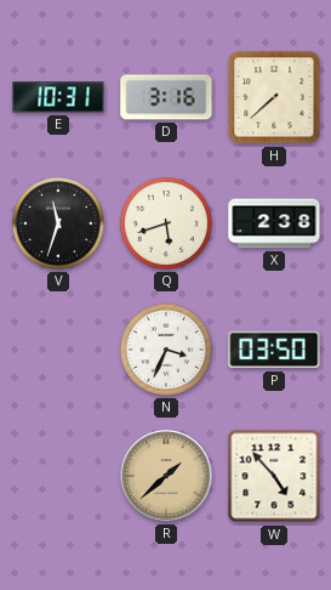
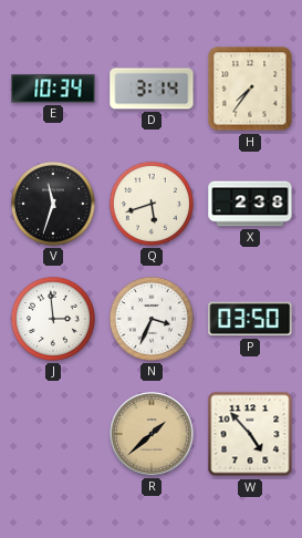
E: 10:31 -> 10:34
D: 3:16 -> 3:14
H: 7:38 -> 7:36
J: none -> 2:59
